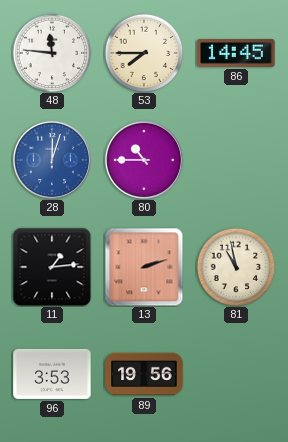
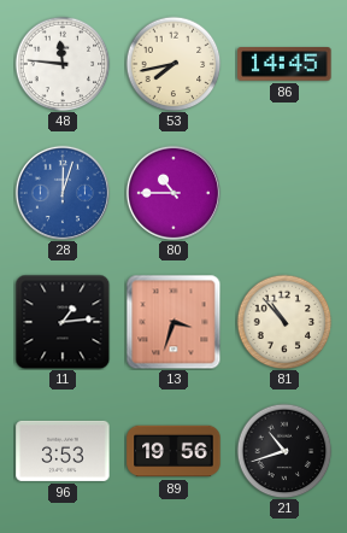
53: 7:45 -> 7:43
13: 2:12 -> 3:33
81: 10:58 -> 10:53
21: none -> 10:42
